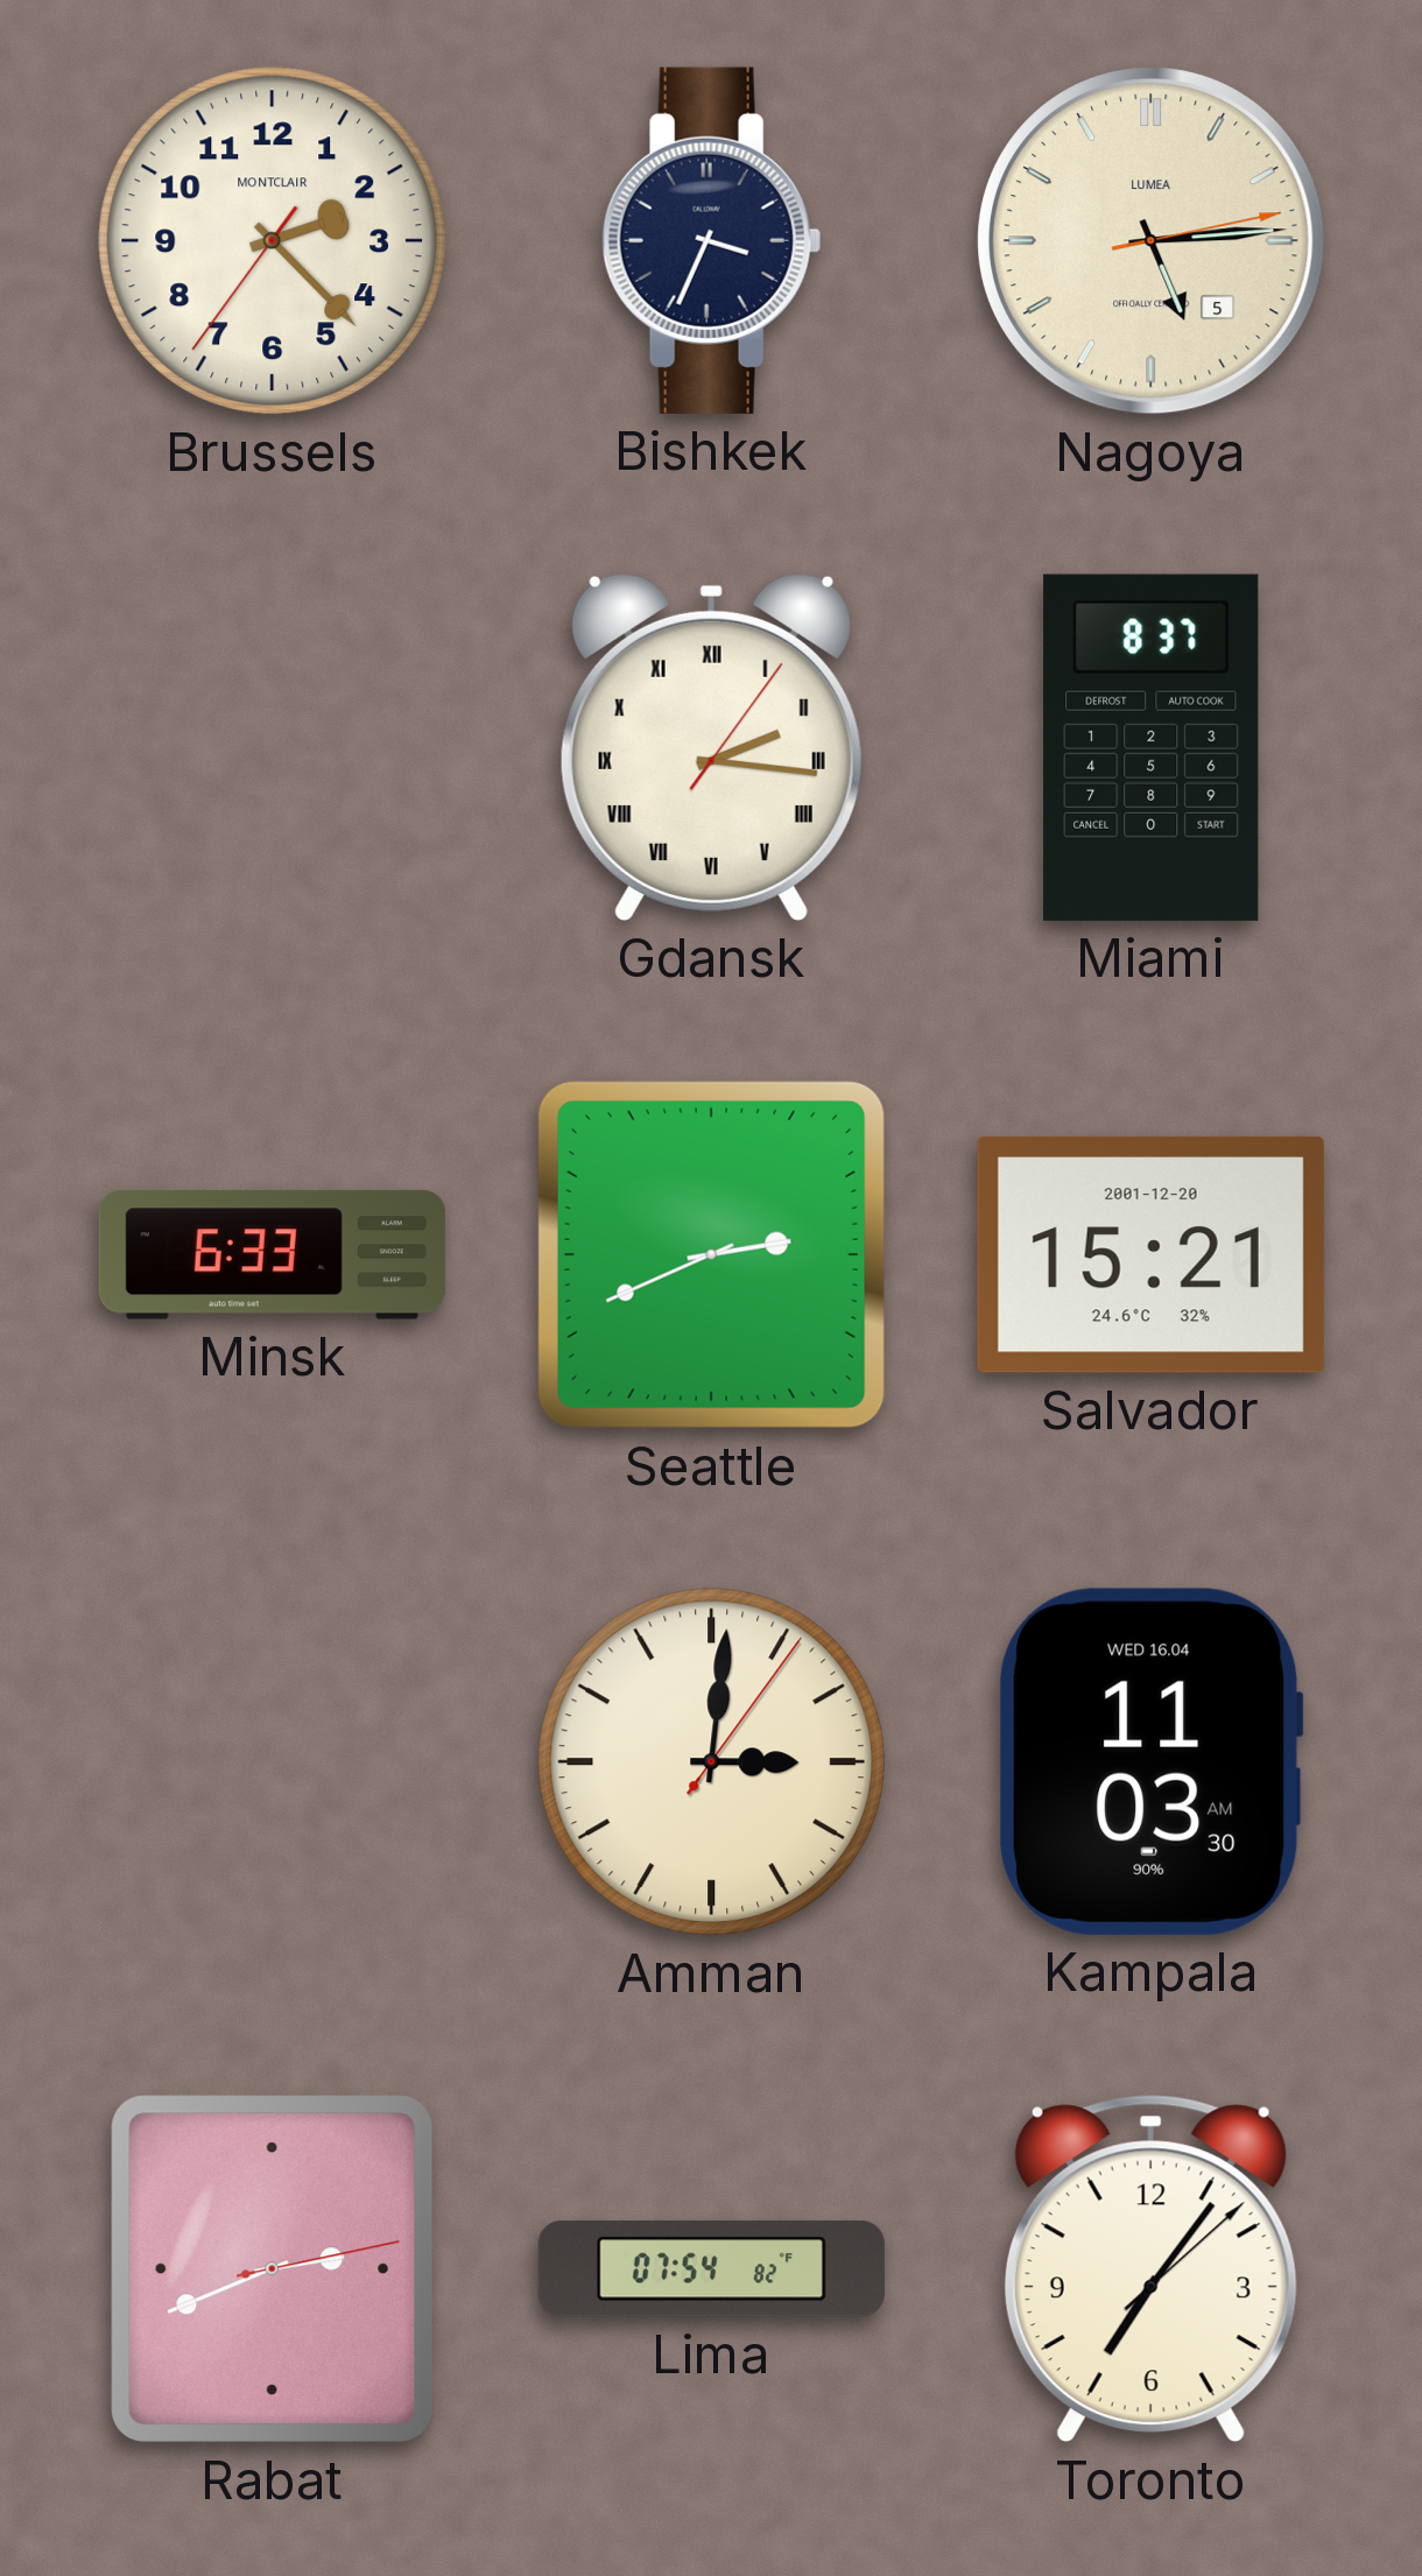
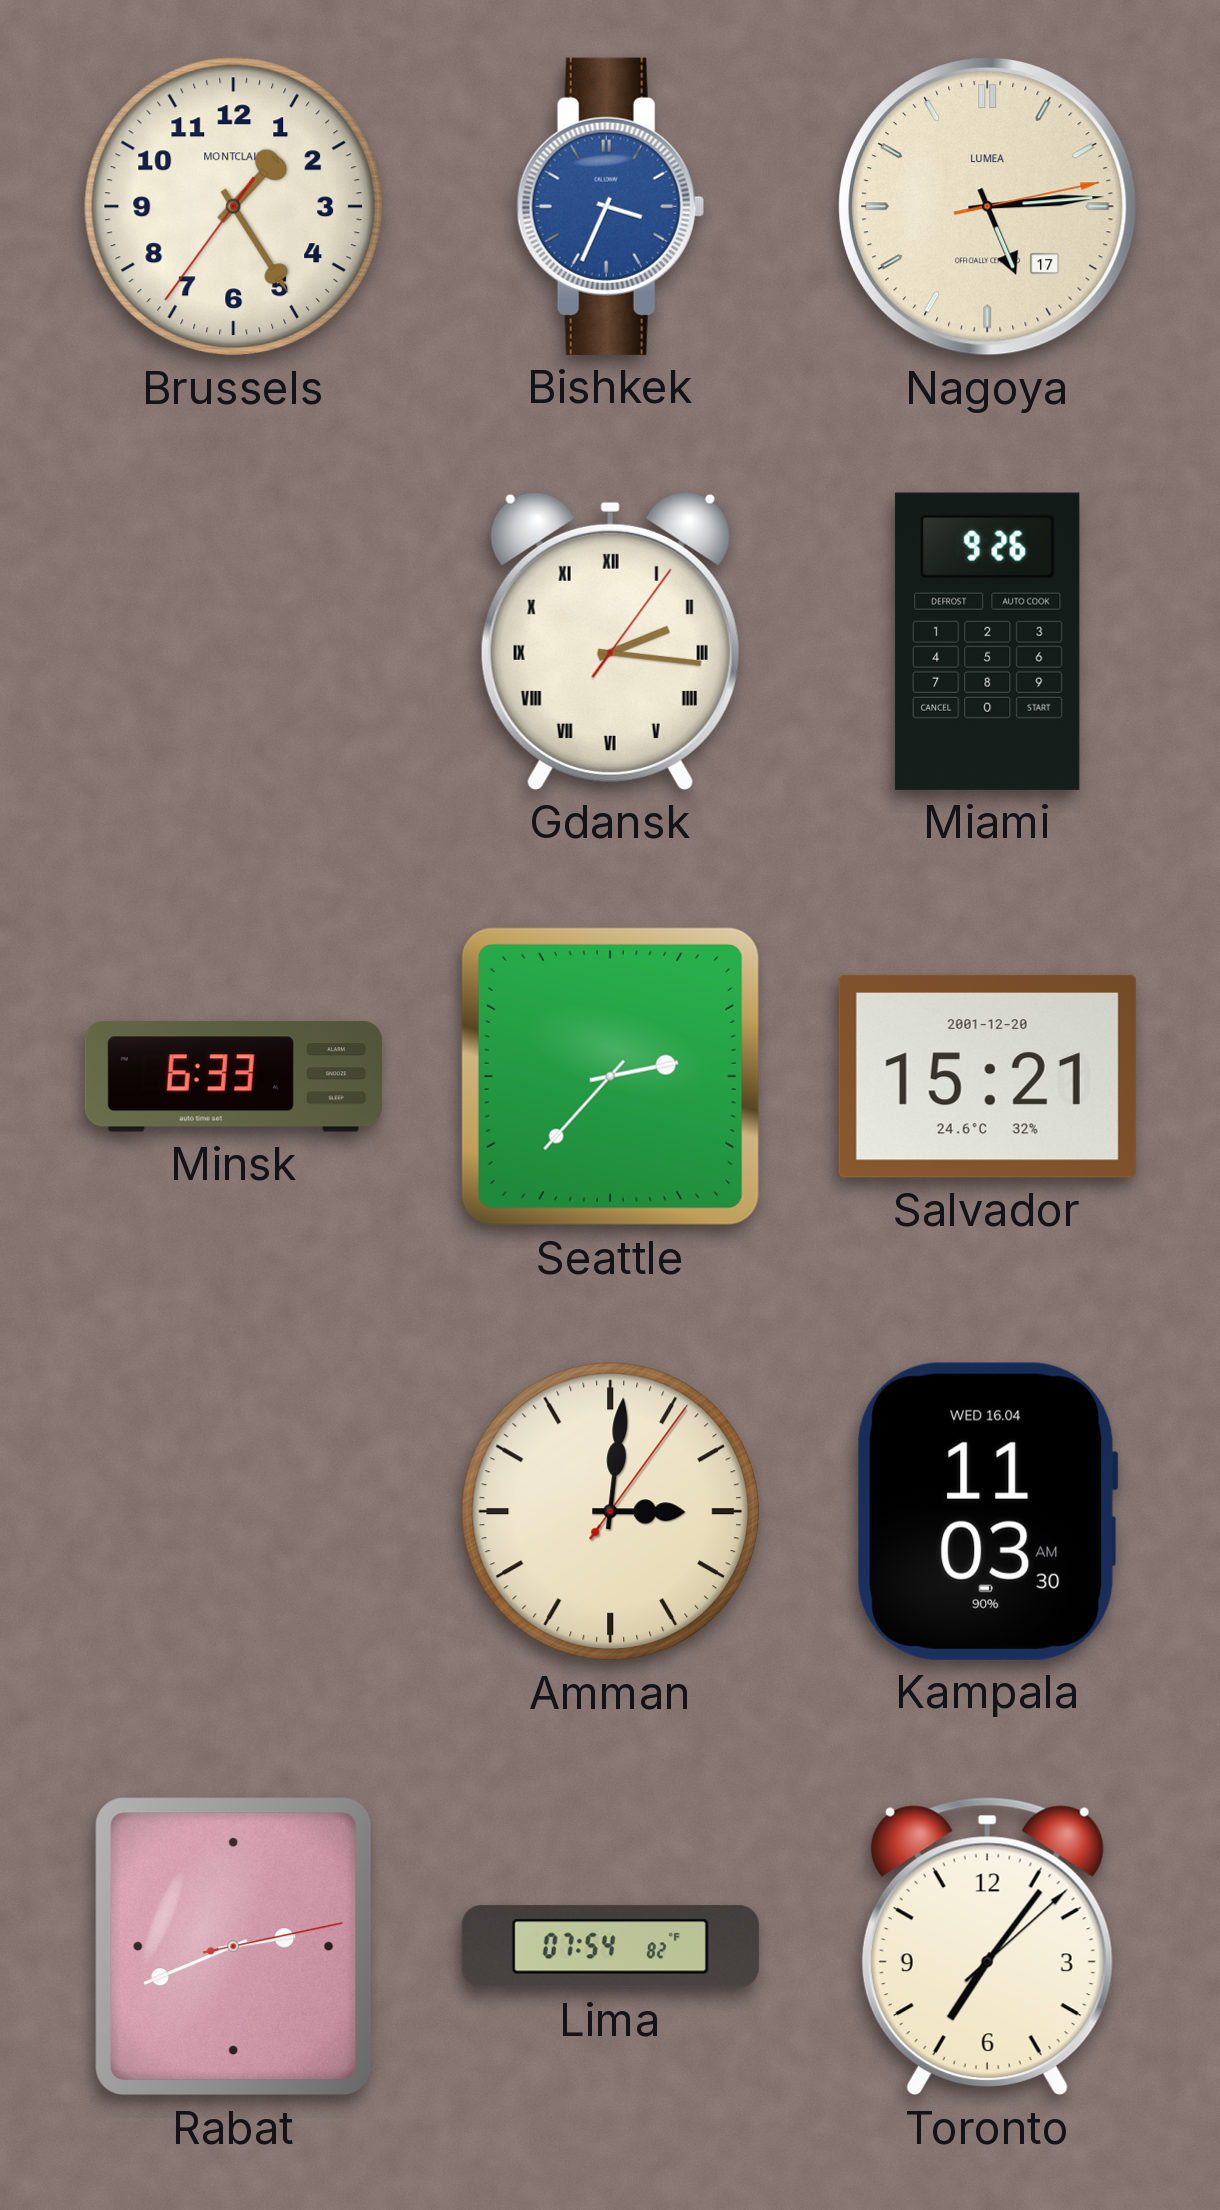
Brussels: 2:22 -> 1:24
Bishkek dial: navy -> blue
Nagoya date: 5 -> 17
Miami: 8:37 -> 9:26
Seattle: 2:41 -> 2:37
